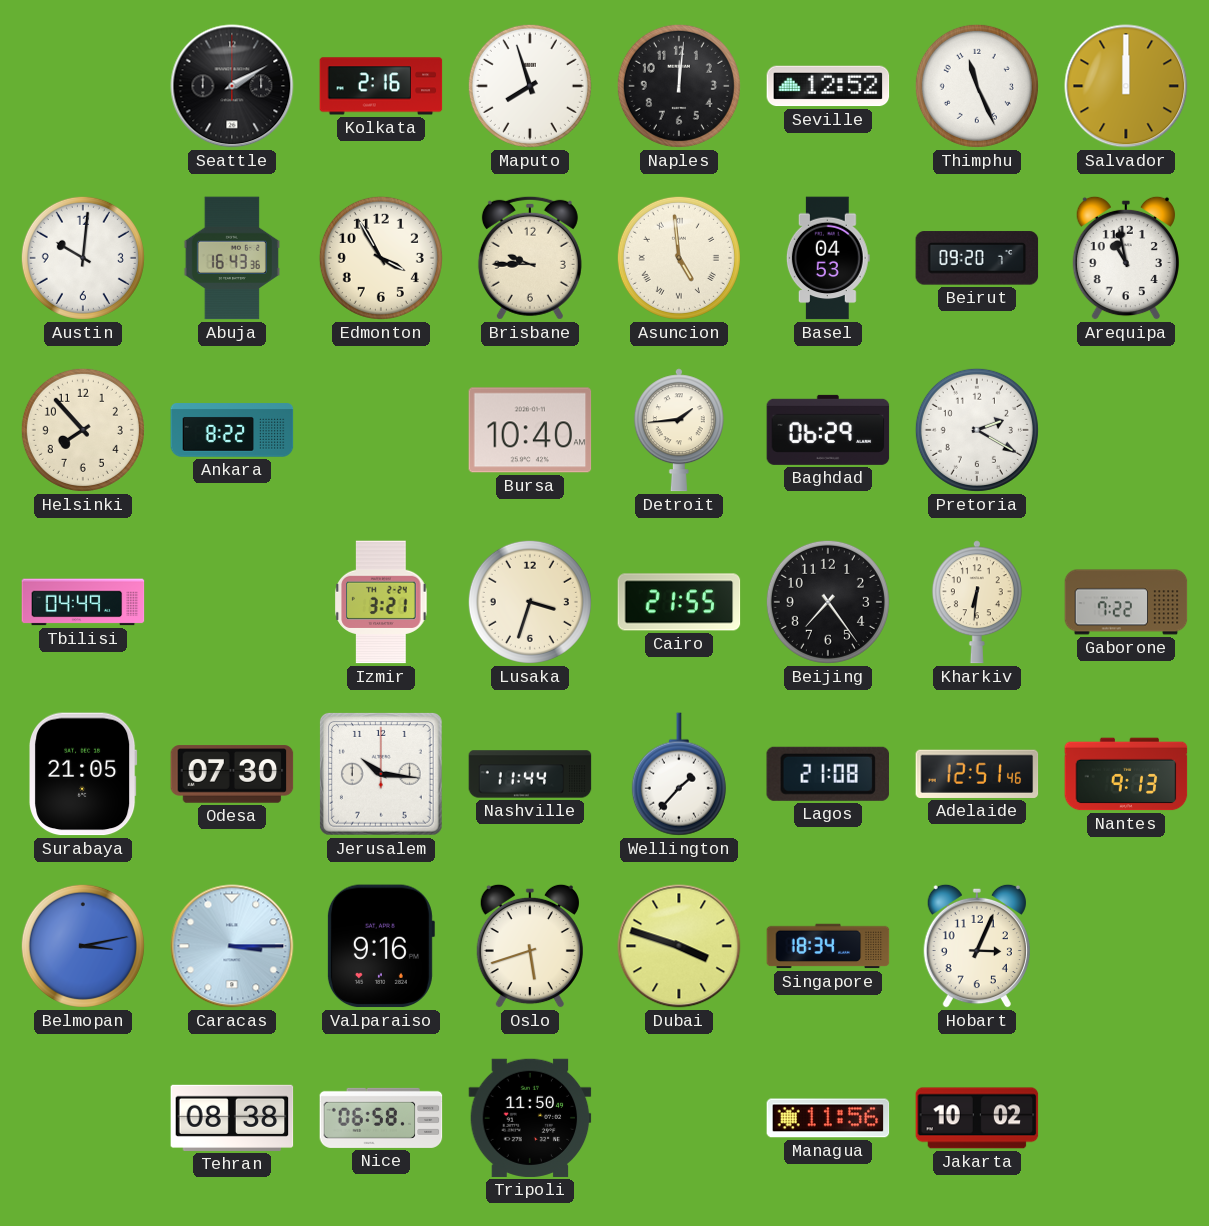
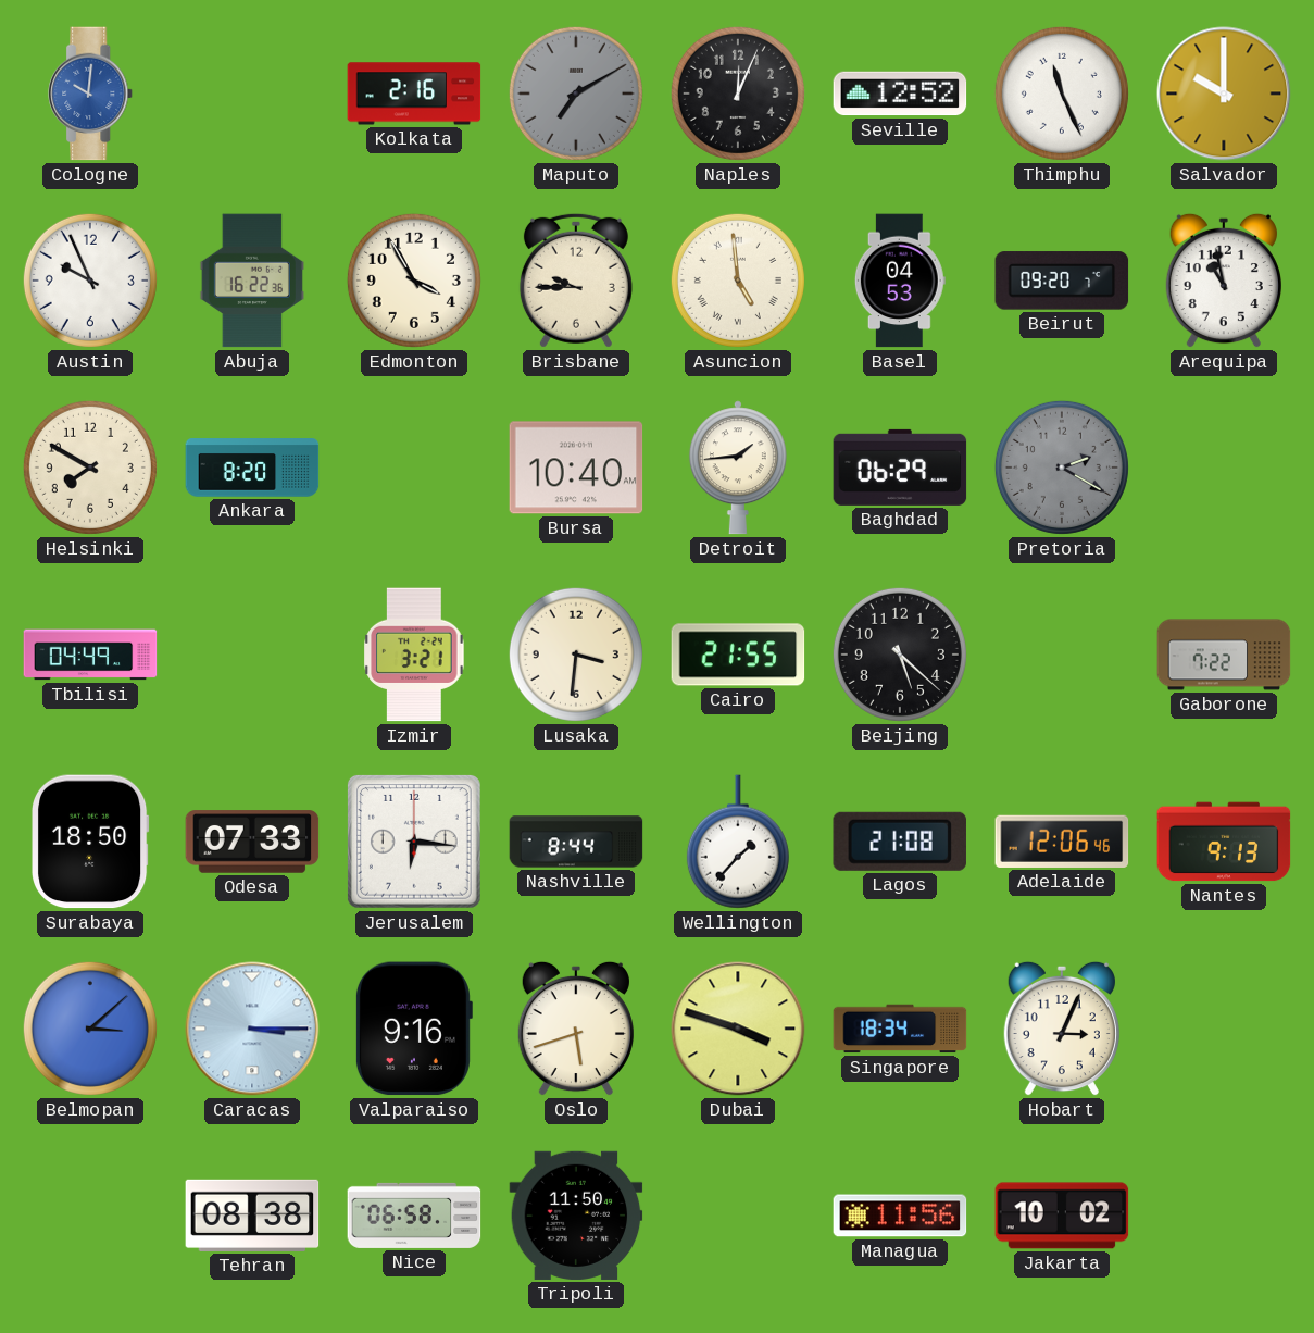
Cologne: none -> 10:01
Seattle: 2:10 -> none
Maputo: 7:57 -> 7:10
Maputo dial: white -> grey
Naples: 12:01 -> 12:04
Salvador: 12:00 -> 10:00
Austin: 10:01 -> 9:56
Abuja: 16:43 -> 16:22
Helsinki: 7:53 -> 7:50
Ankara: 8:22 -> 8:20
Pretoria dial: white -> grey
Lusaka: 3:33 -> 3:31
Beijing: 7:24 -> 5:22
Kharkiv: 6:31 -> none
Surabaya: 21:05 -> 18:50
Odesa: 07:30 -> 07:33
Jerusalem: 10:16 -> 6:16
Nashville: 11:44 -> 8:44
Adelaide: 12:51 -> 12:06
Belmopan: 3:13 -> 3:08
